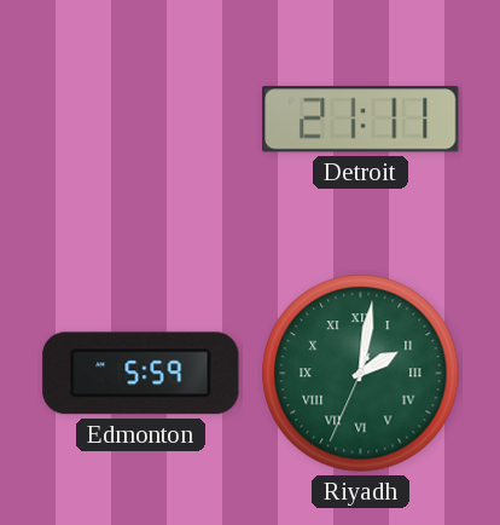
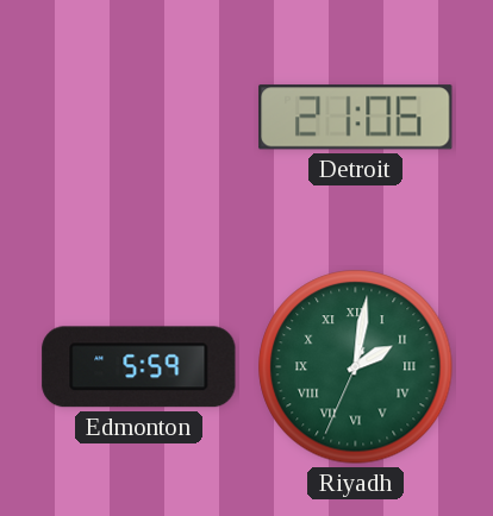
Detroit: 21:11 -> 21:06
